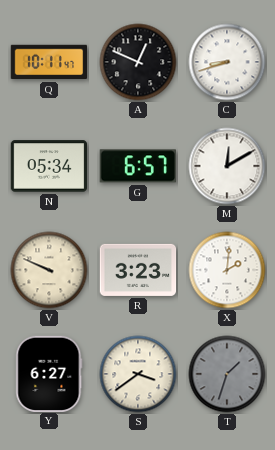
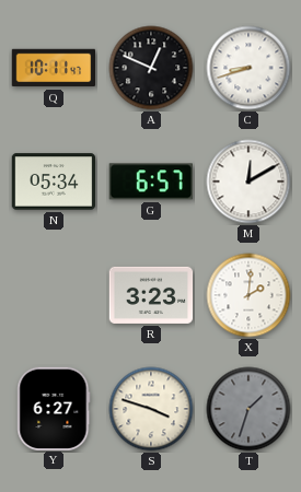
V: 9:49 -> none
S: 3:39 -> 3:48
